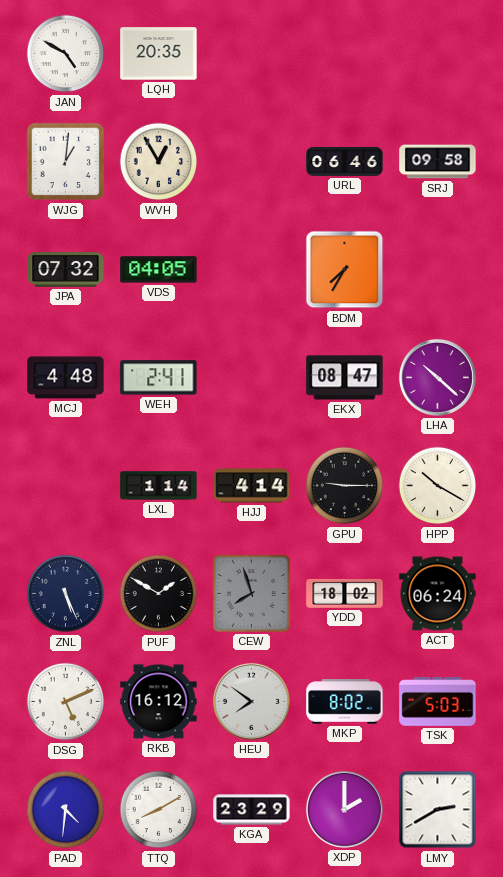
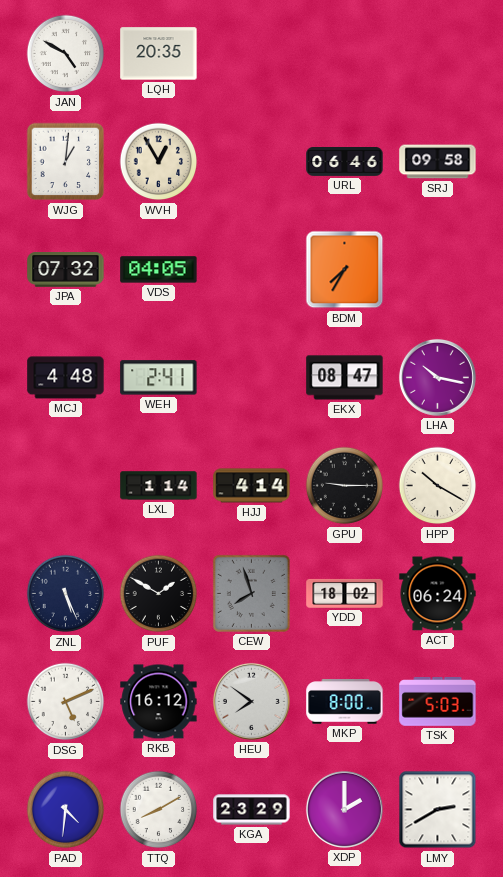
LHA: 10:22 -> 10:17
MKP: 8:02 -> 8:00
